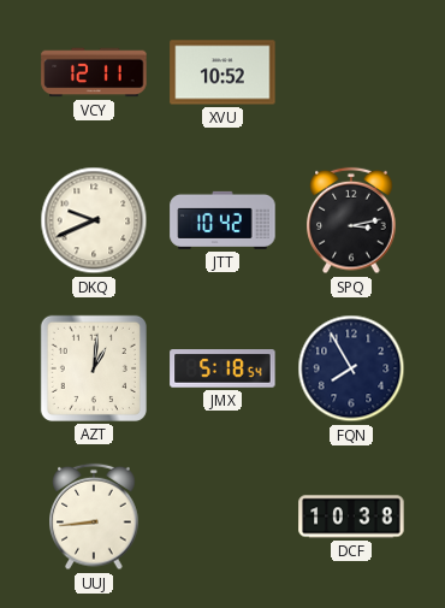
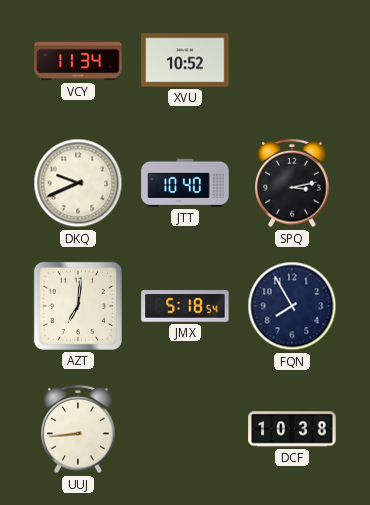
VCY: 12:11 -> 11:34
JTT: 10:42 -> 10:40
AZT: 1:01 -> 7:01
